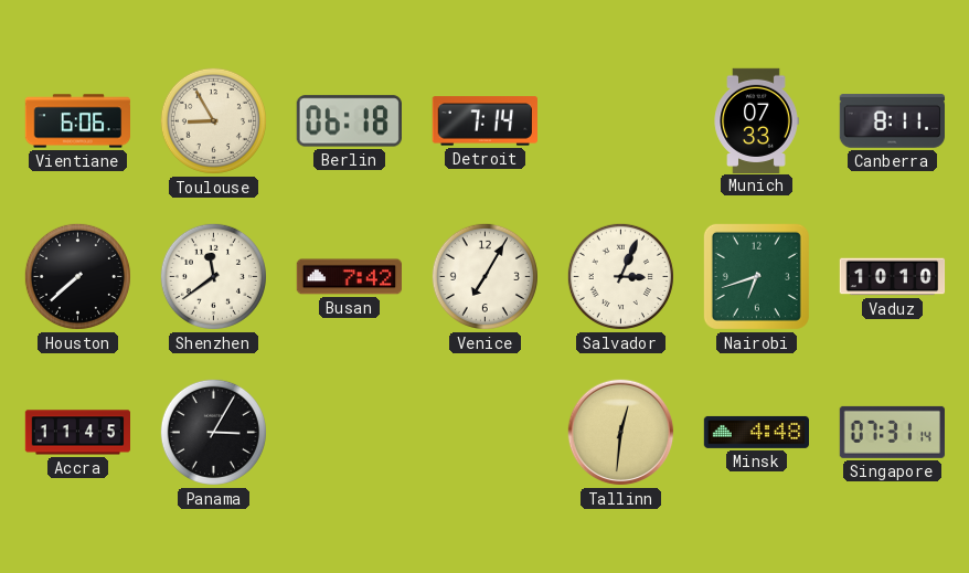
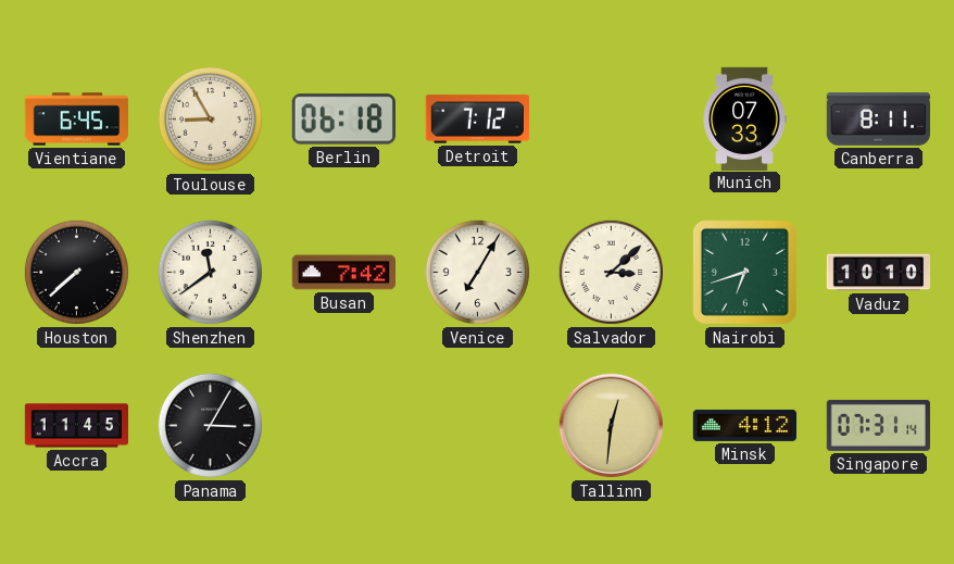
Vientiane: 6:06 -> 6:45
Detroit: 7:14 -> 7:12
Salvador: 3:04 -> 3:08
Minsk: 4:48 -> 4:12
